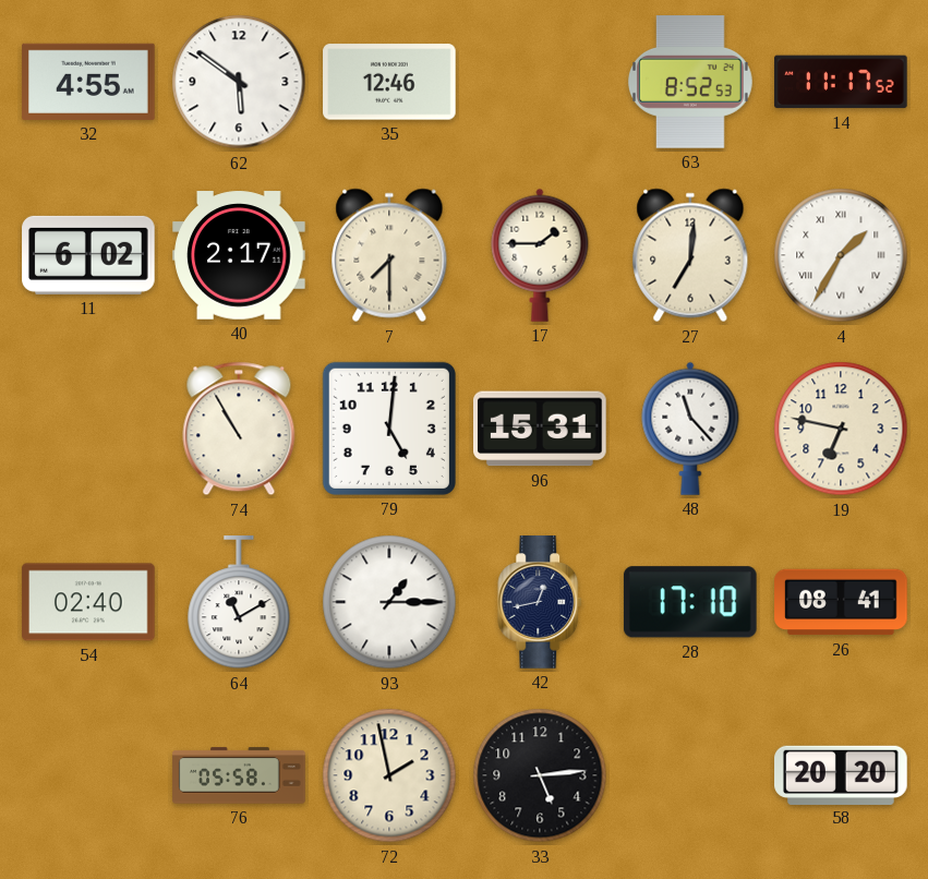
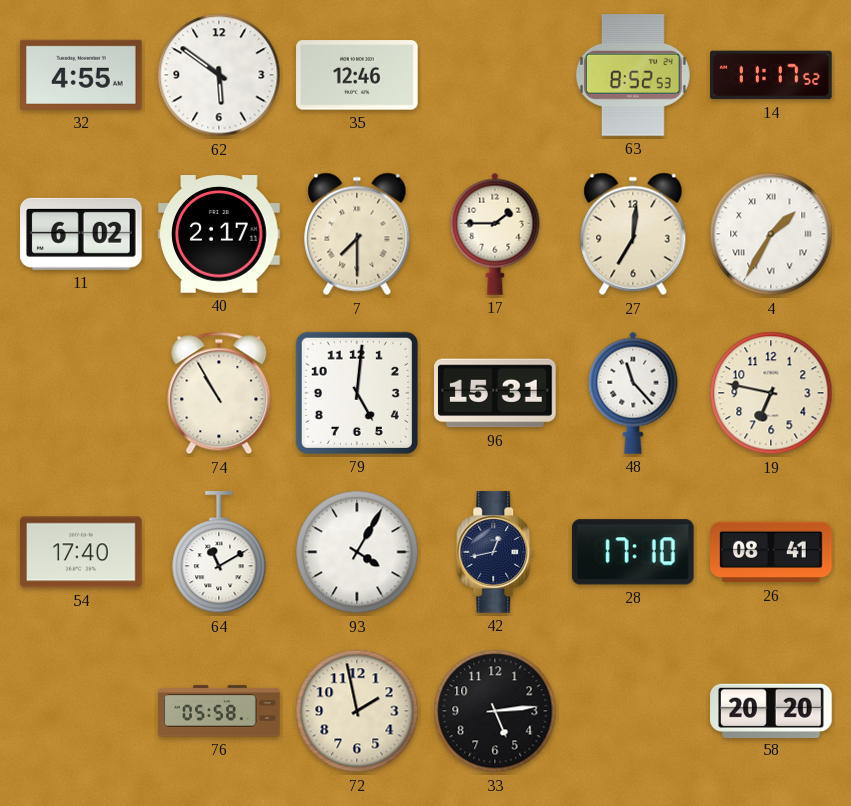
54: 02:40 -> 17:40
93: 1:15 -> 4:05
